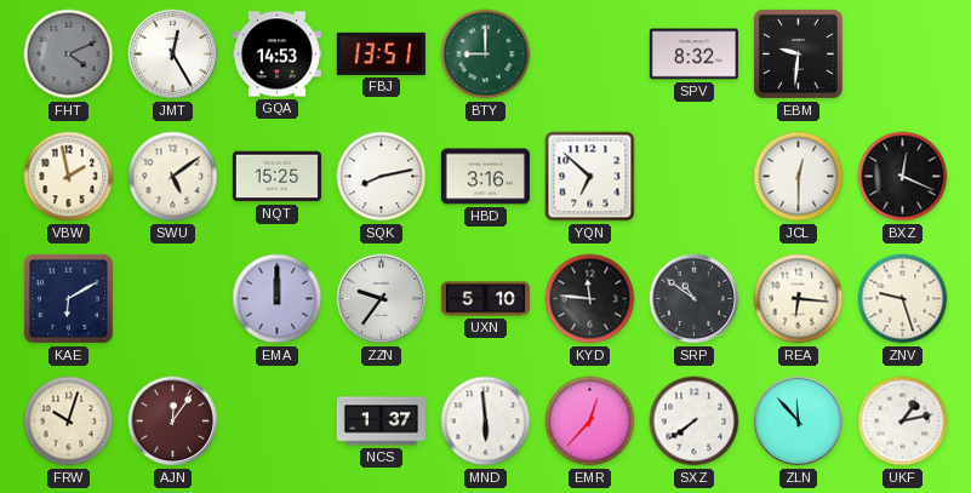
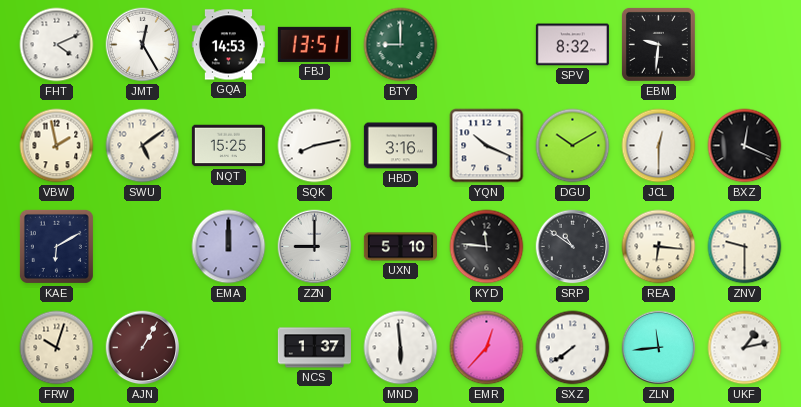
FHT dial: grey -> white
YQN: 6:52 -> 10:19
DGU: none -> 10:10
ZZN: 9:36 -> 9:00
ZNV: 9:27 -> 9:30
AJN: 12:06 -> 1:05
ZLN: 11:53 -> 11:44
